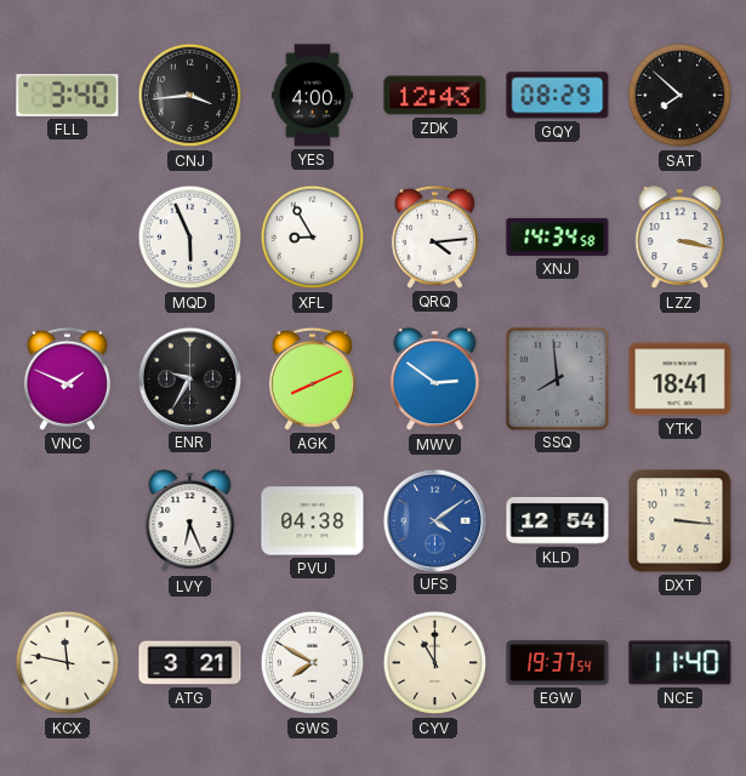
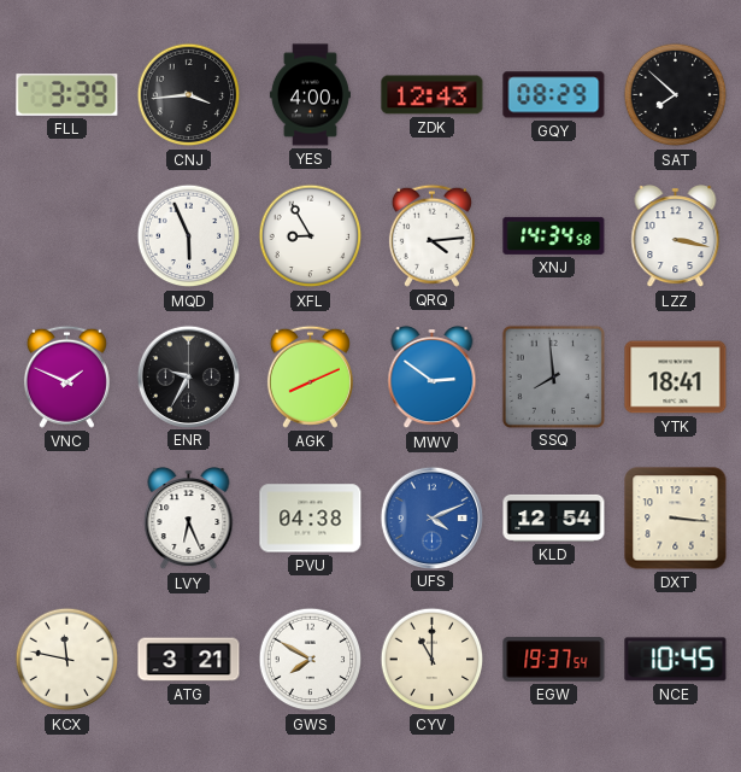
FLL: 3:40 -> 3:39
UFS: 4:09 -> 4:11
NCE: 11:40 -> 10:45
